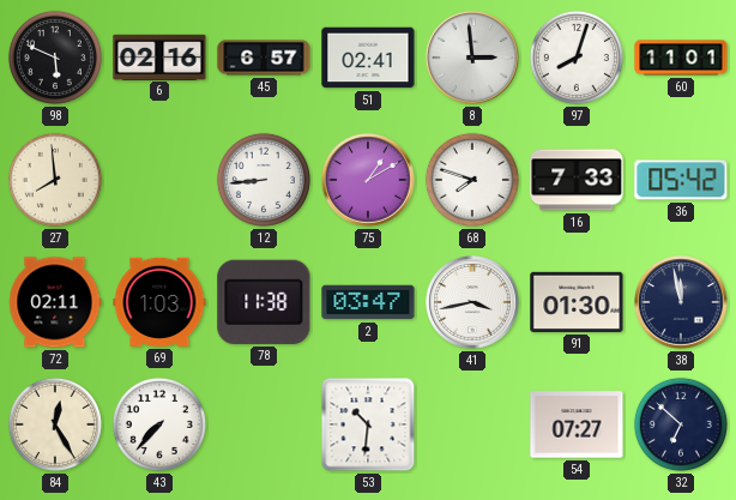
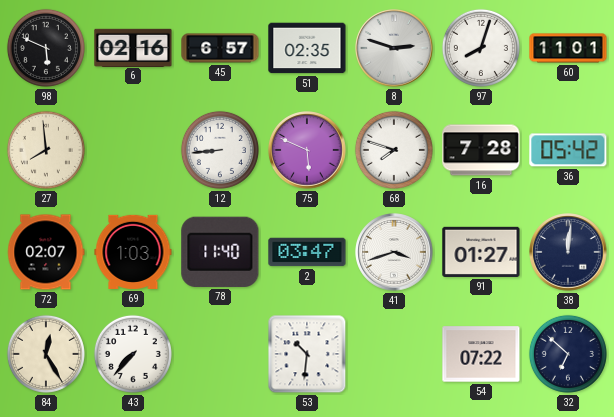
51: 02:41 -> 02:35
8: 2:59 -> 2:48
75: 1:10 -> 5:49
16: 7:33 -> 7:28
72: 02:11 -> 02:07
78: 11:38 -> 11:40
41: 3:43 -> 3:42
91: 01:30 -> 01:27
38: 11:58 -> 12:01
54: 07:27 -> 07:22
